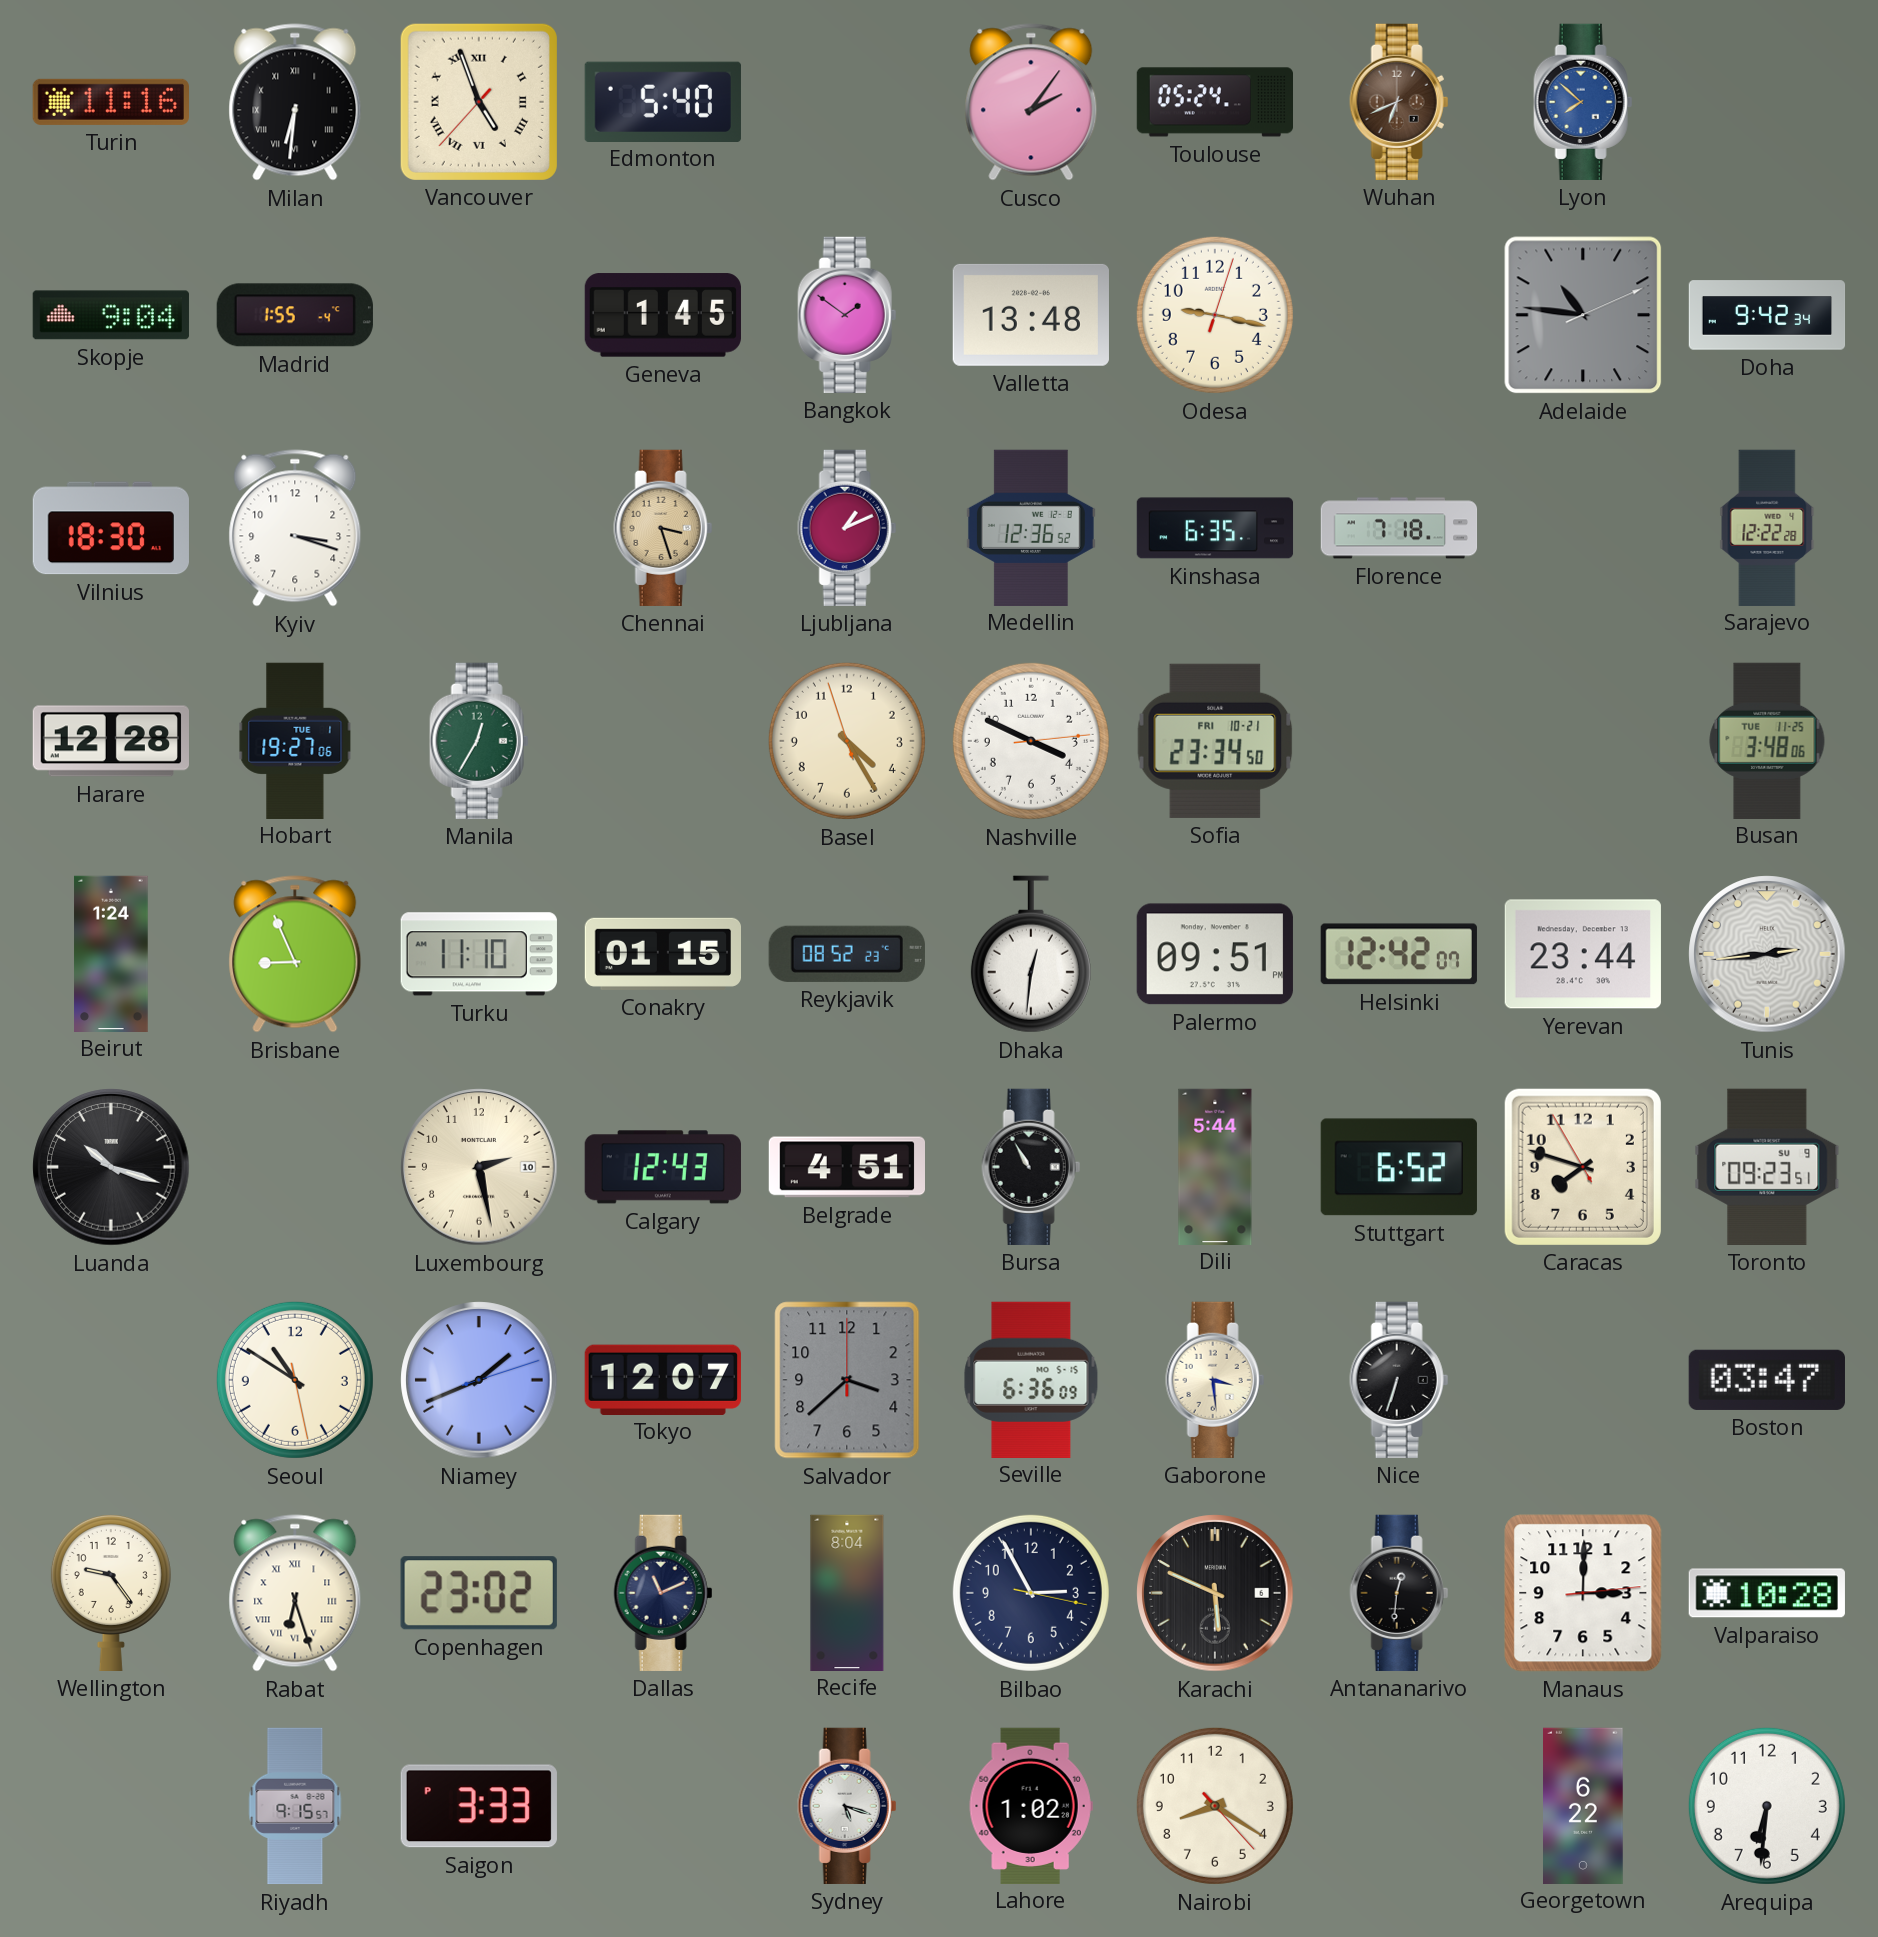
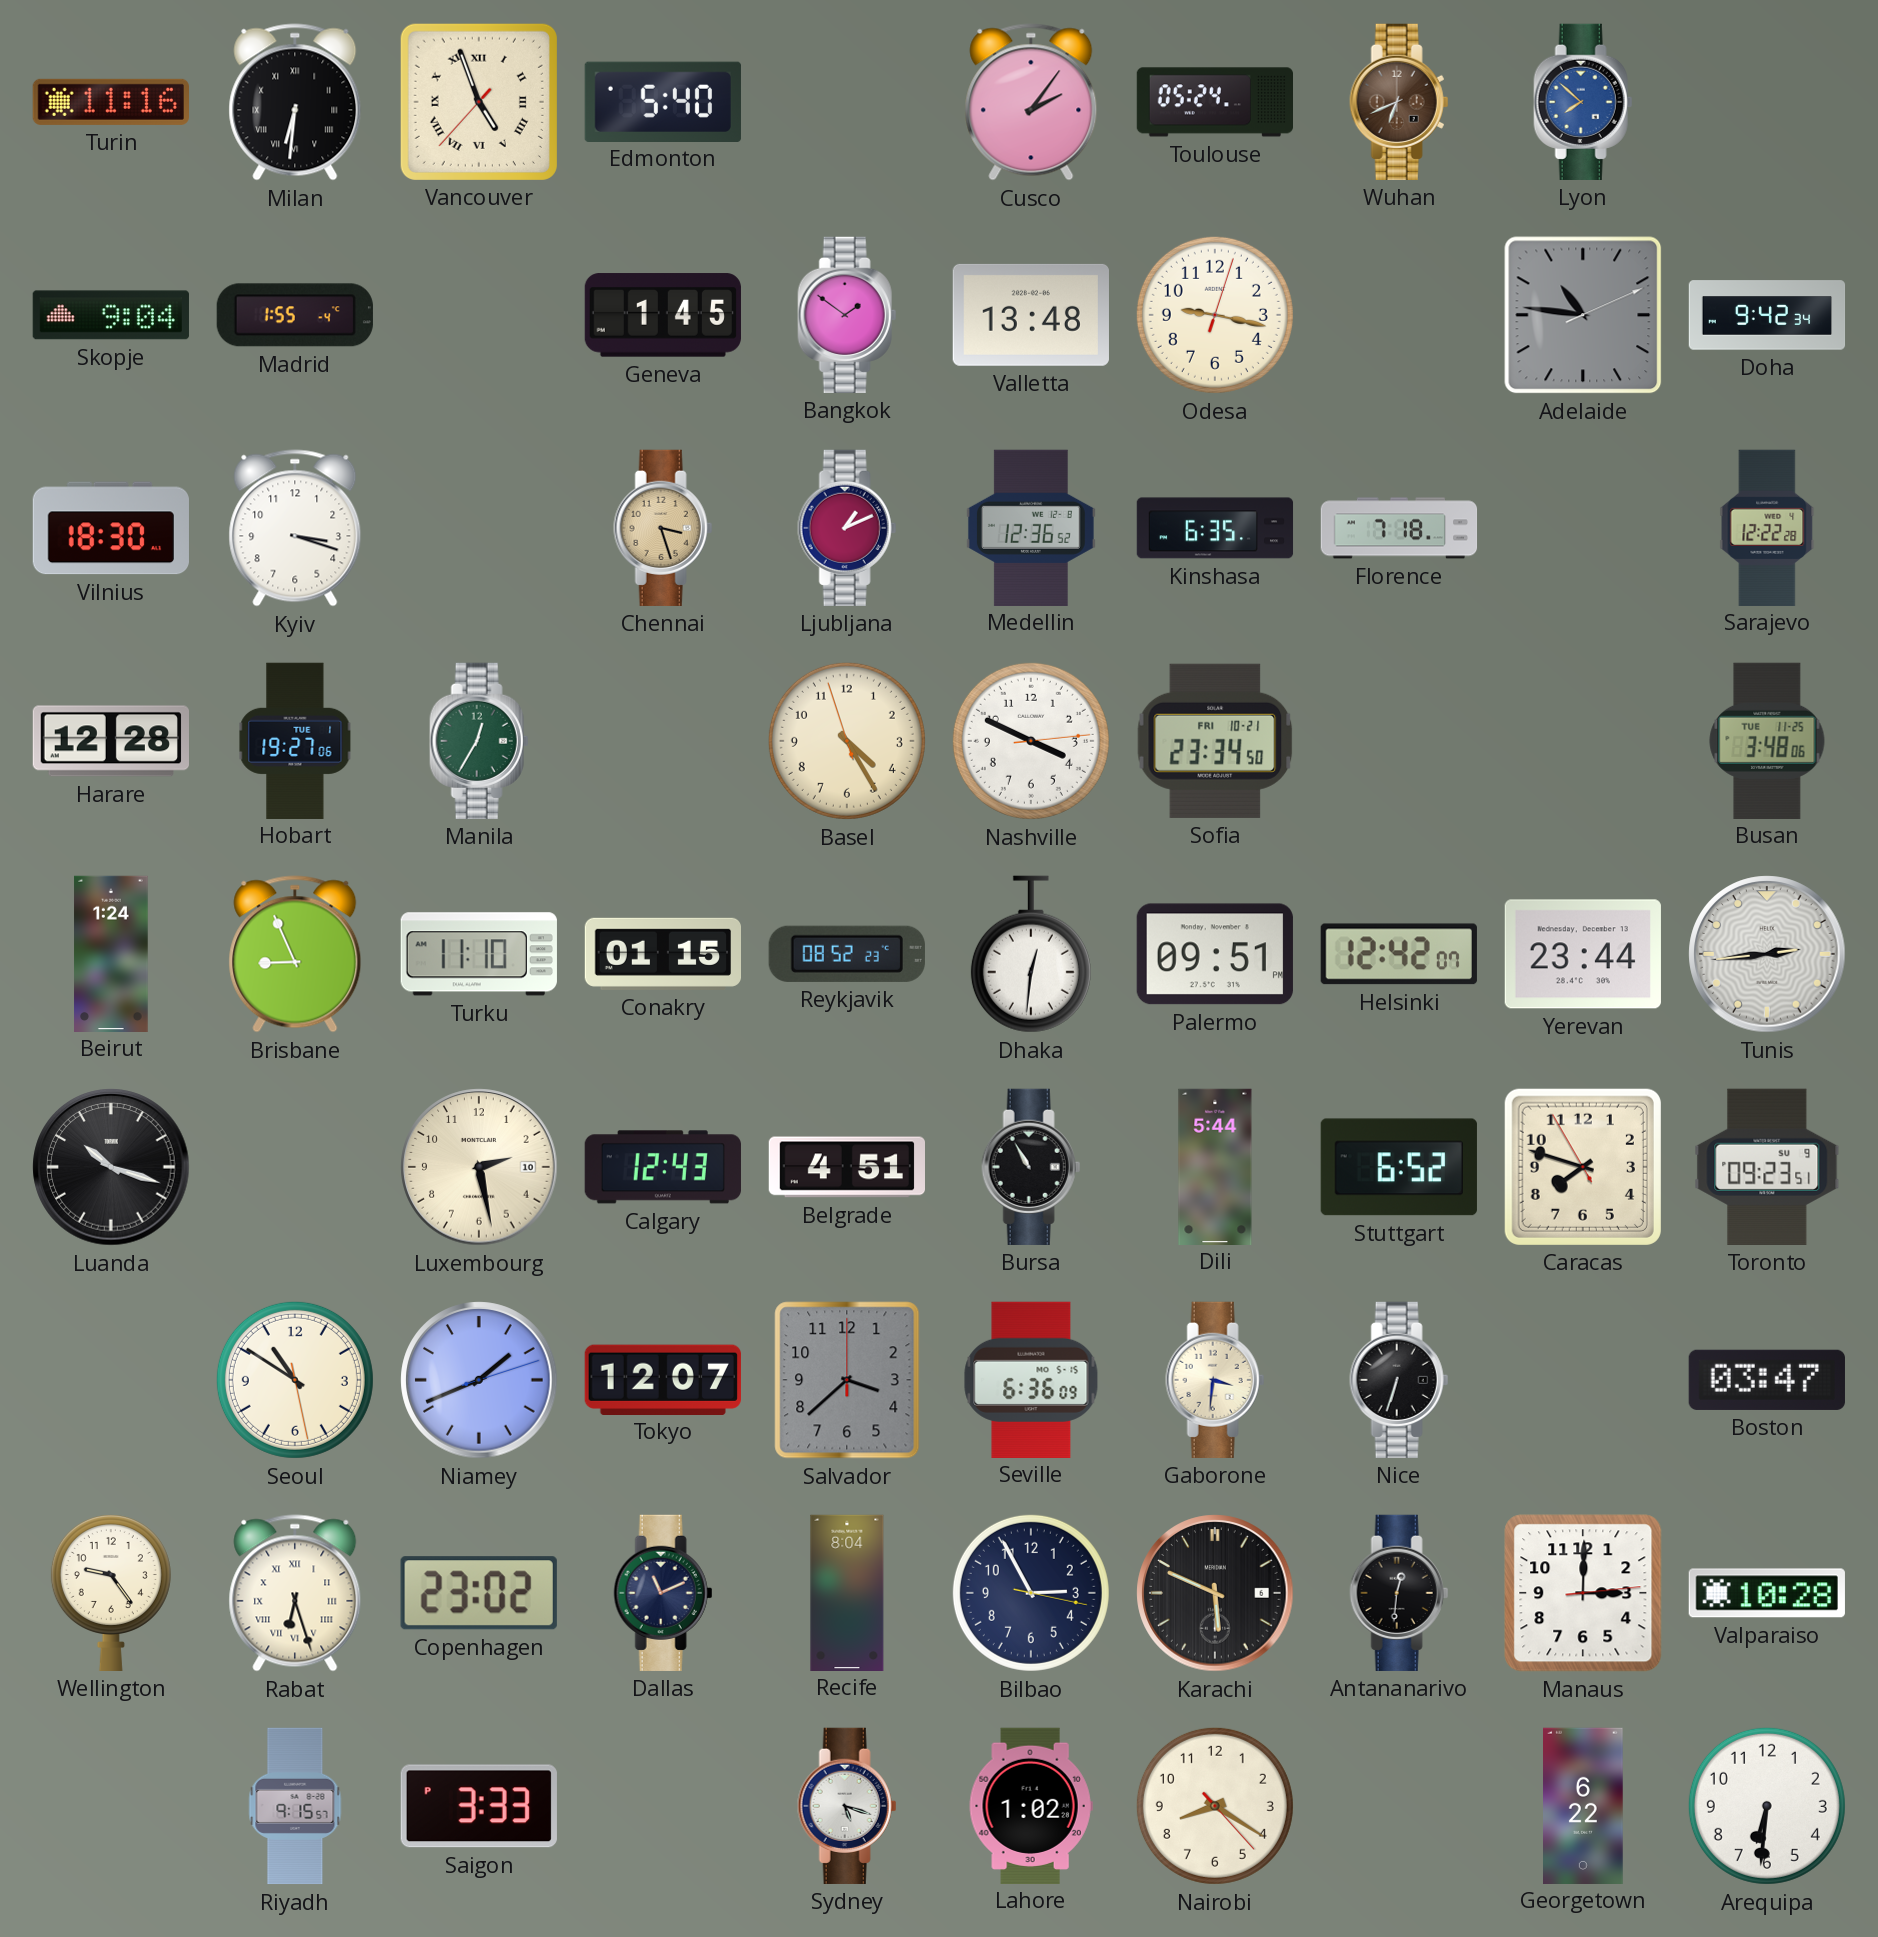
Gaborone: 3:29 -> 3:31
